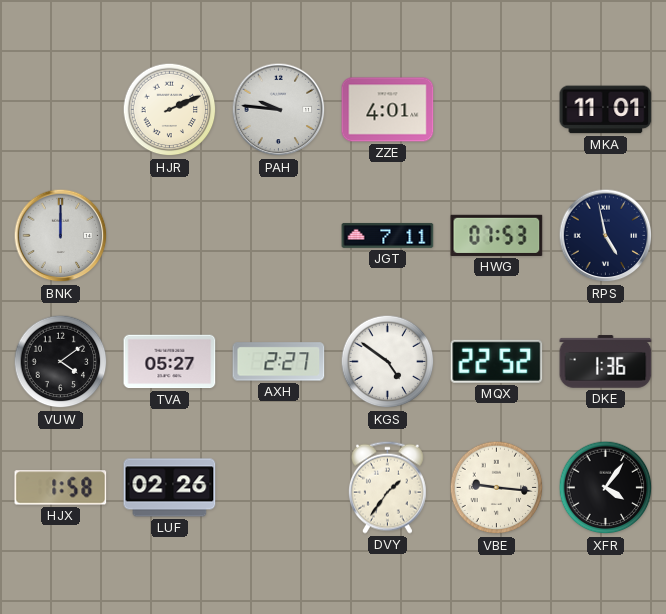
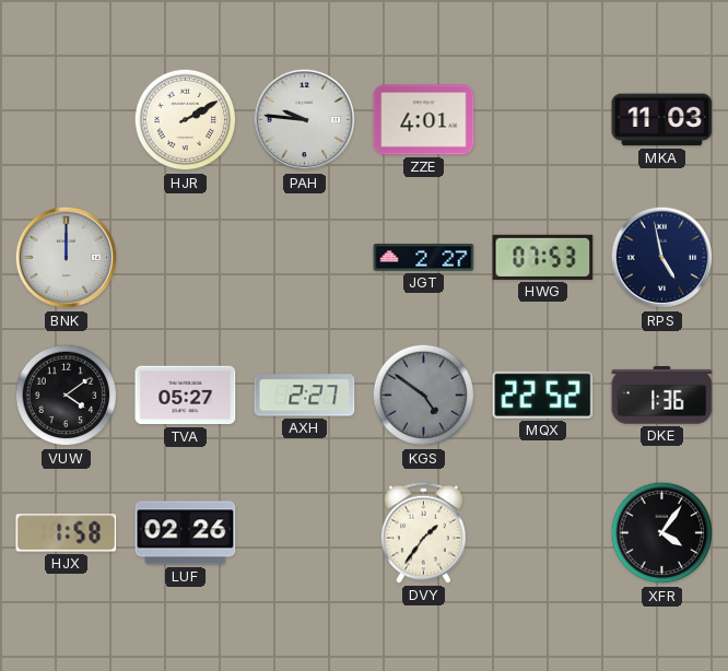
HJR: 2:11 -> 2:10
MKA: 11:01 -> 11:03
JGT: 7:11 -> 2:27
KGS dial: white -> grey
VBE: 9:16 -> none
